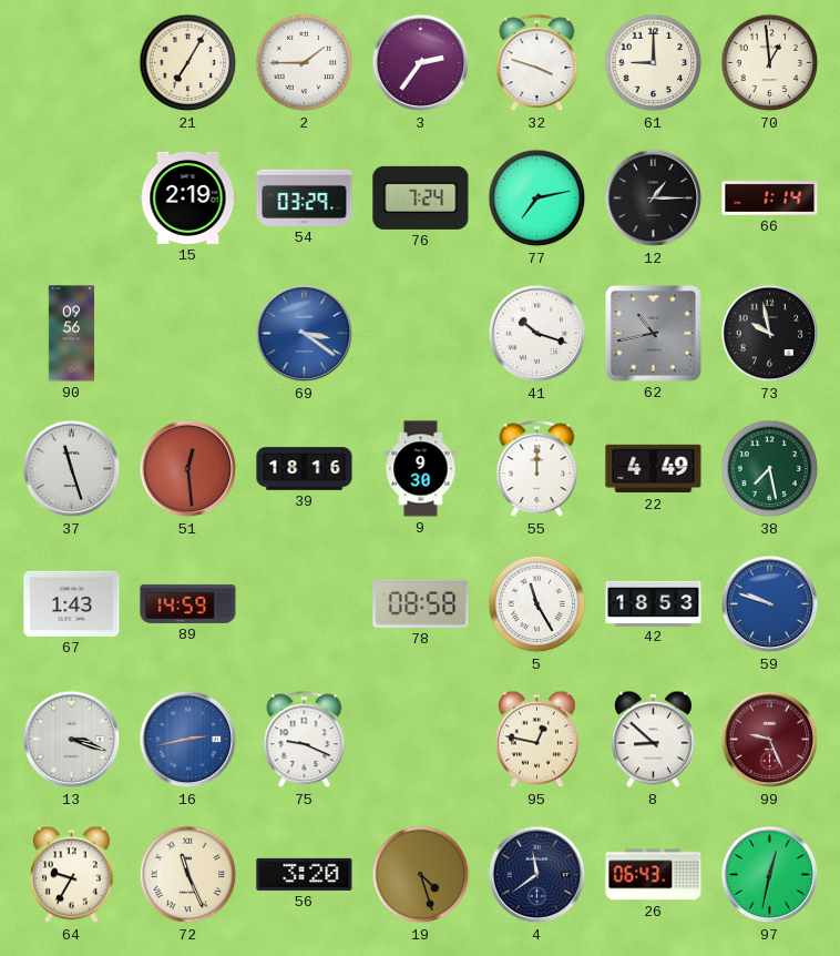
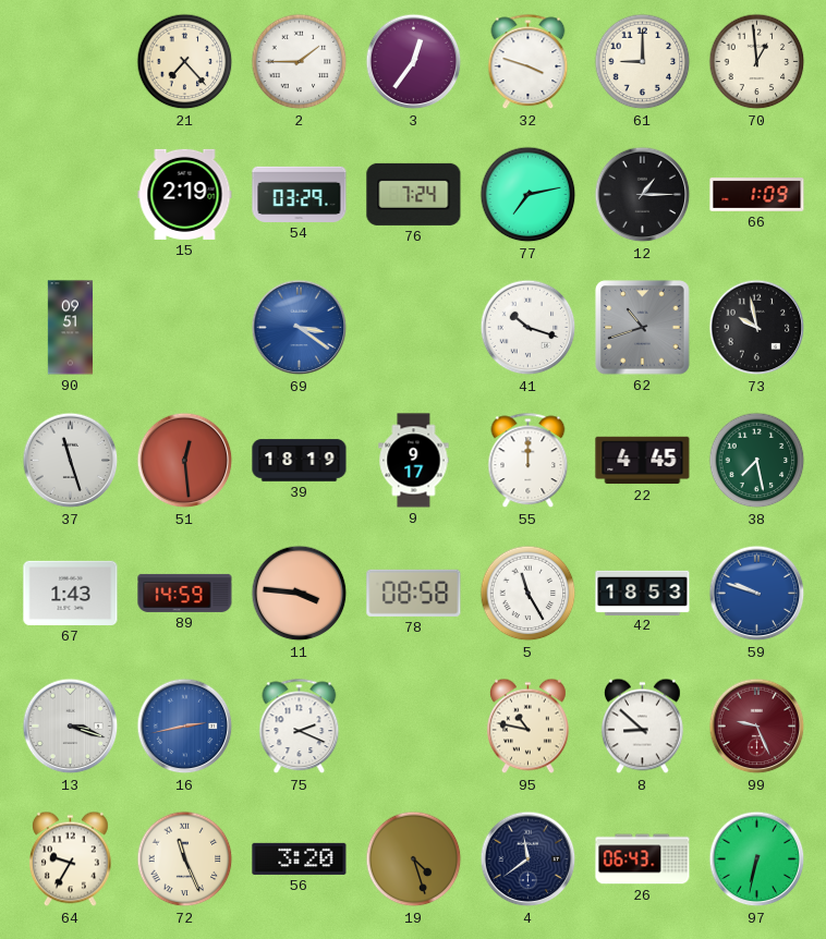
21: 7:05 -> 7:23
3: 2:36 -> 12:36
66: 1:14 -> 1:09
90: 09:56 -> 09:51
62: 10:43 -> 10:42
39: 18:16 -> 18:19
9: 9:30 -> 9:17
22: 4:49 -> 4:45
11: none -> 3:46
75: 9:19 -> 2:19
95: 12:47 -> 10:47
97: 12:32 -> 6:32
